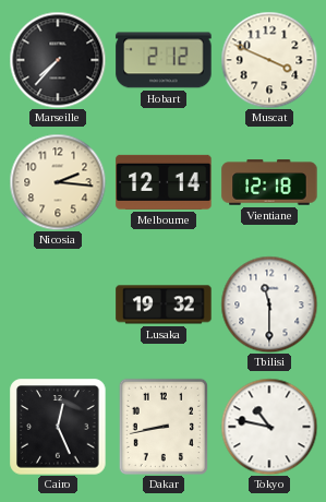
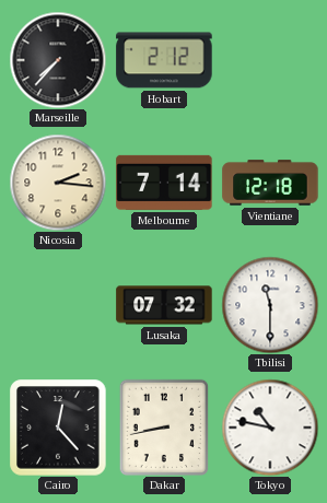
Muscat: 3:49 -> none
Melbourne: 12:14 -> 7:14
Lusaka: 19:32 -> 07:32
Cairo: 12:26 -> 12:23
